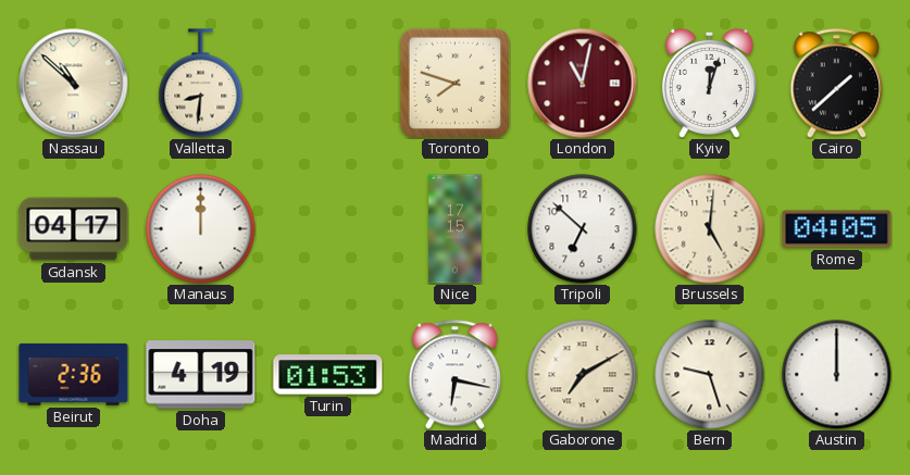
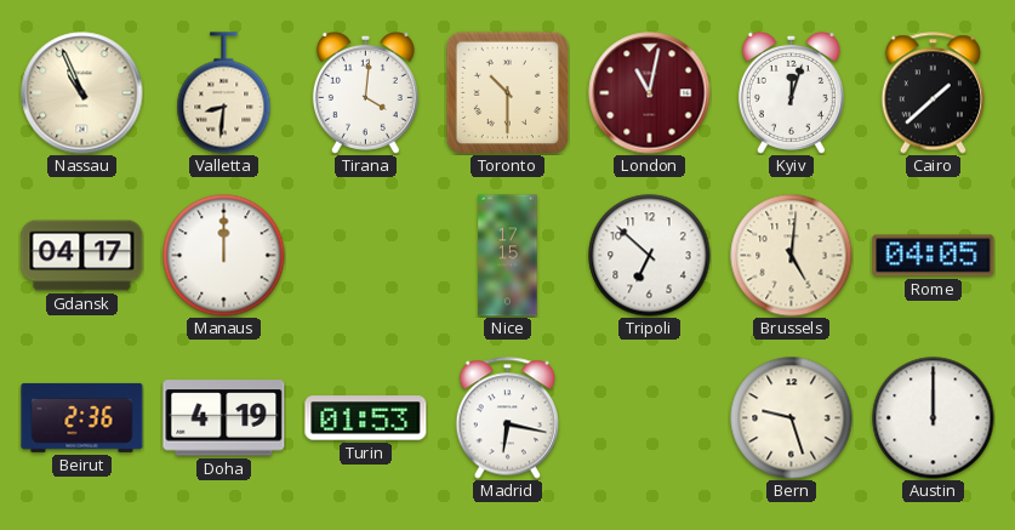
Nassau: 10:52 -> 10:56
Tirana: none -> 4:01
Toronto: 7:48 -> 10:30
Gaborone: 7:10 -> none
